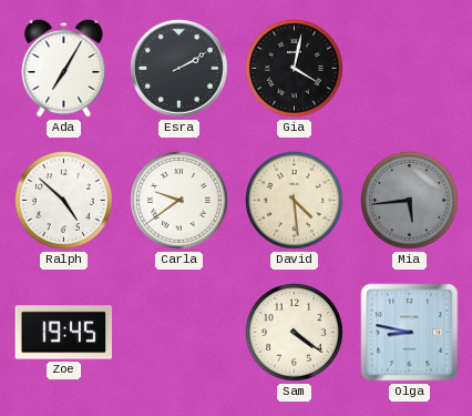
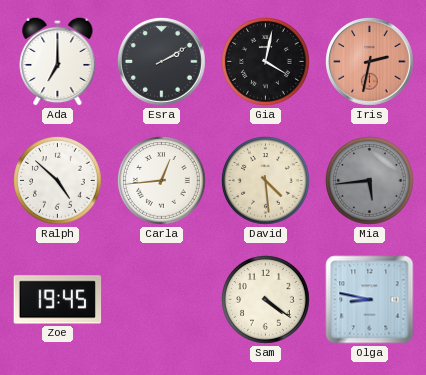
Ada: 7:05 -> 7:00
Iris: none -> 2:32
Carla: 9:39 -> 12:44
